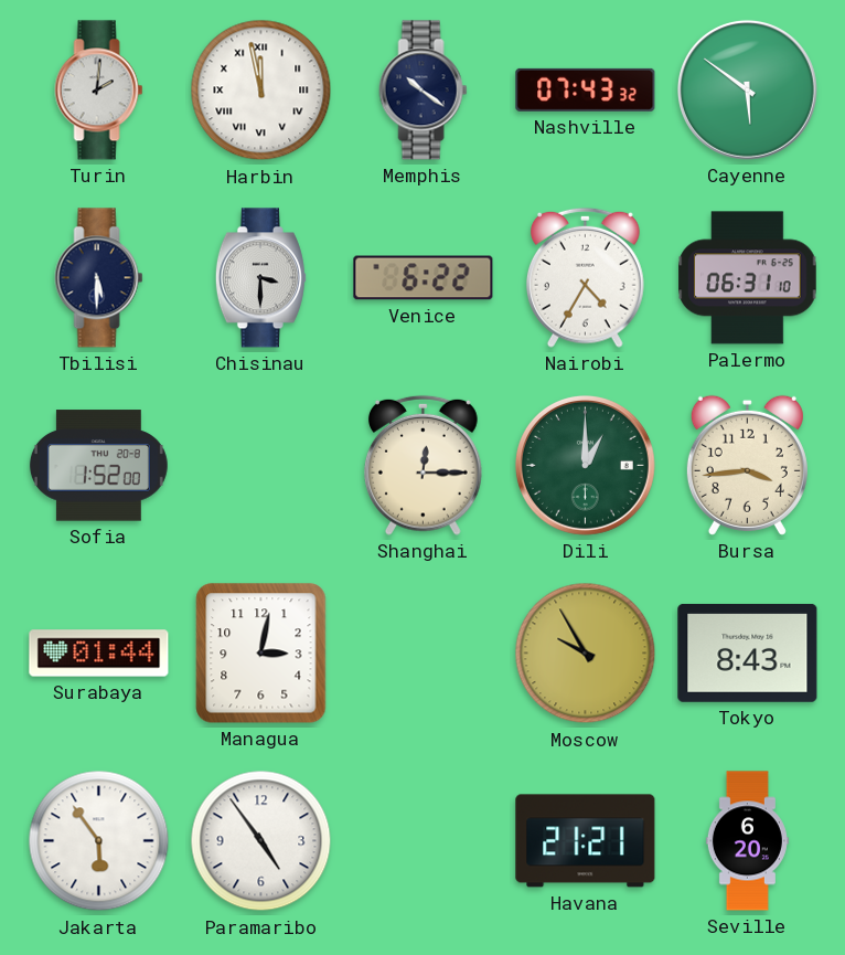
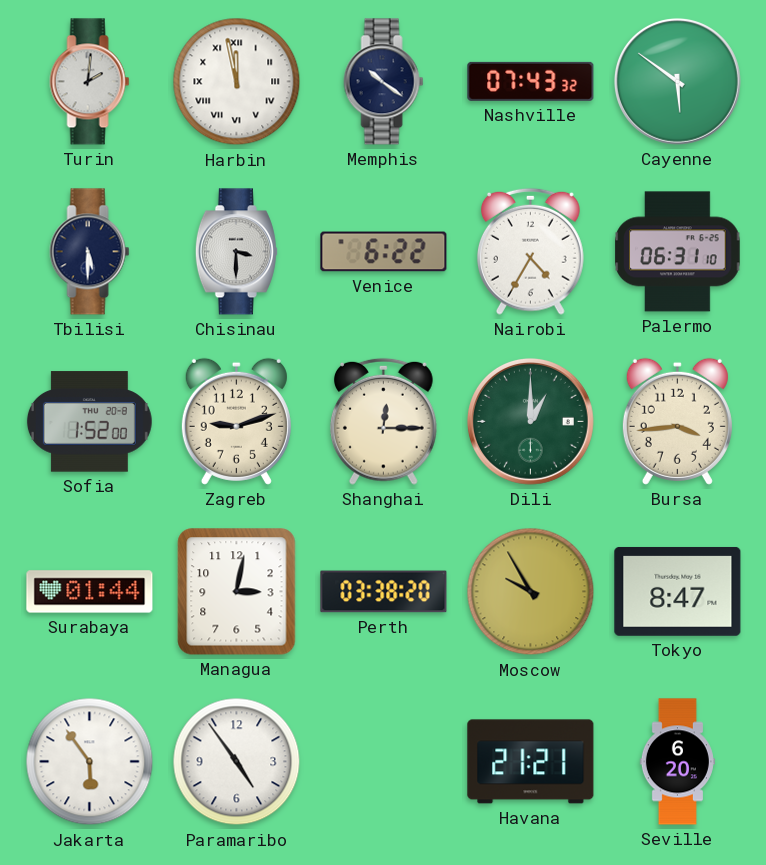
Zagreb: none -> 9:12
Perth: none -> 03:38
Tokyo: 8:43 -> 8:47
